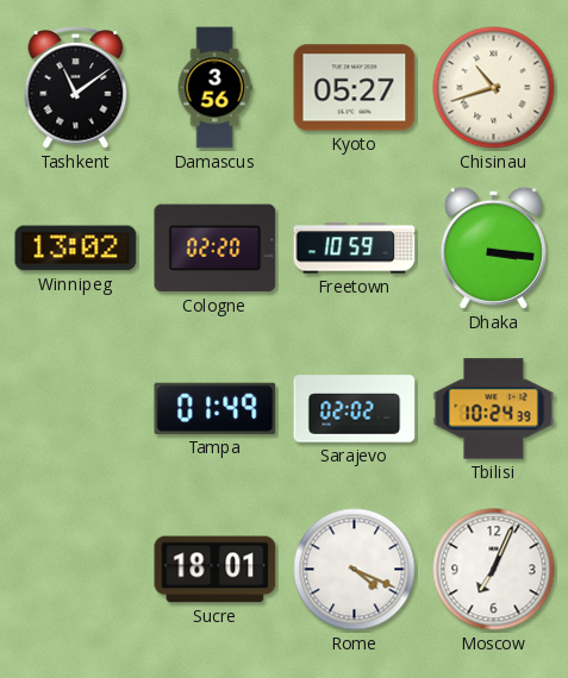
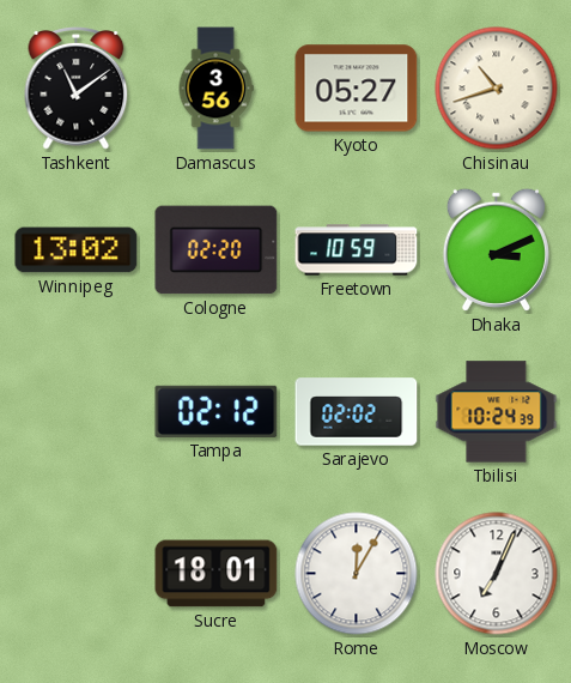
Dhaka: 3:16 -> 3:11
Tampa: 01:49 -> 02:12
Rome: 4:19 -> 12:05
